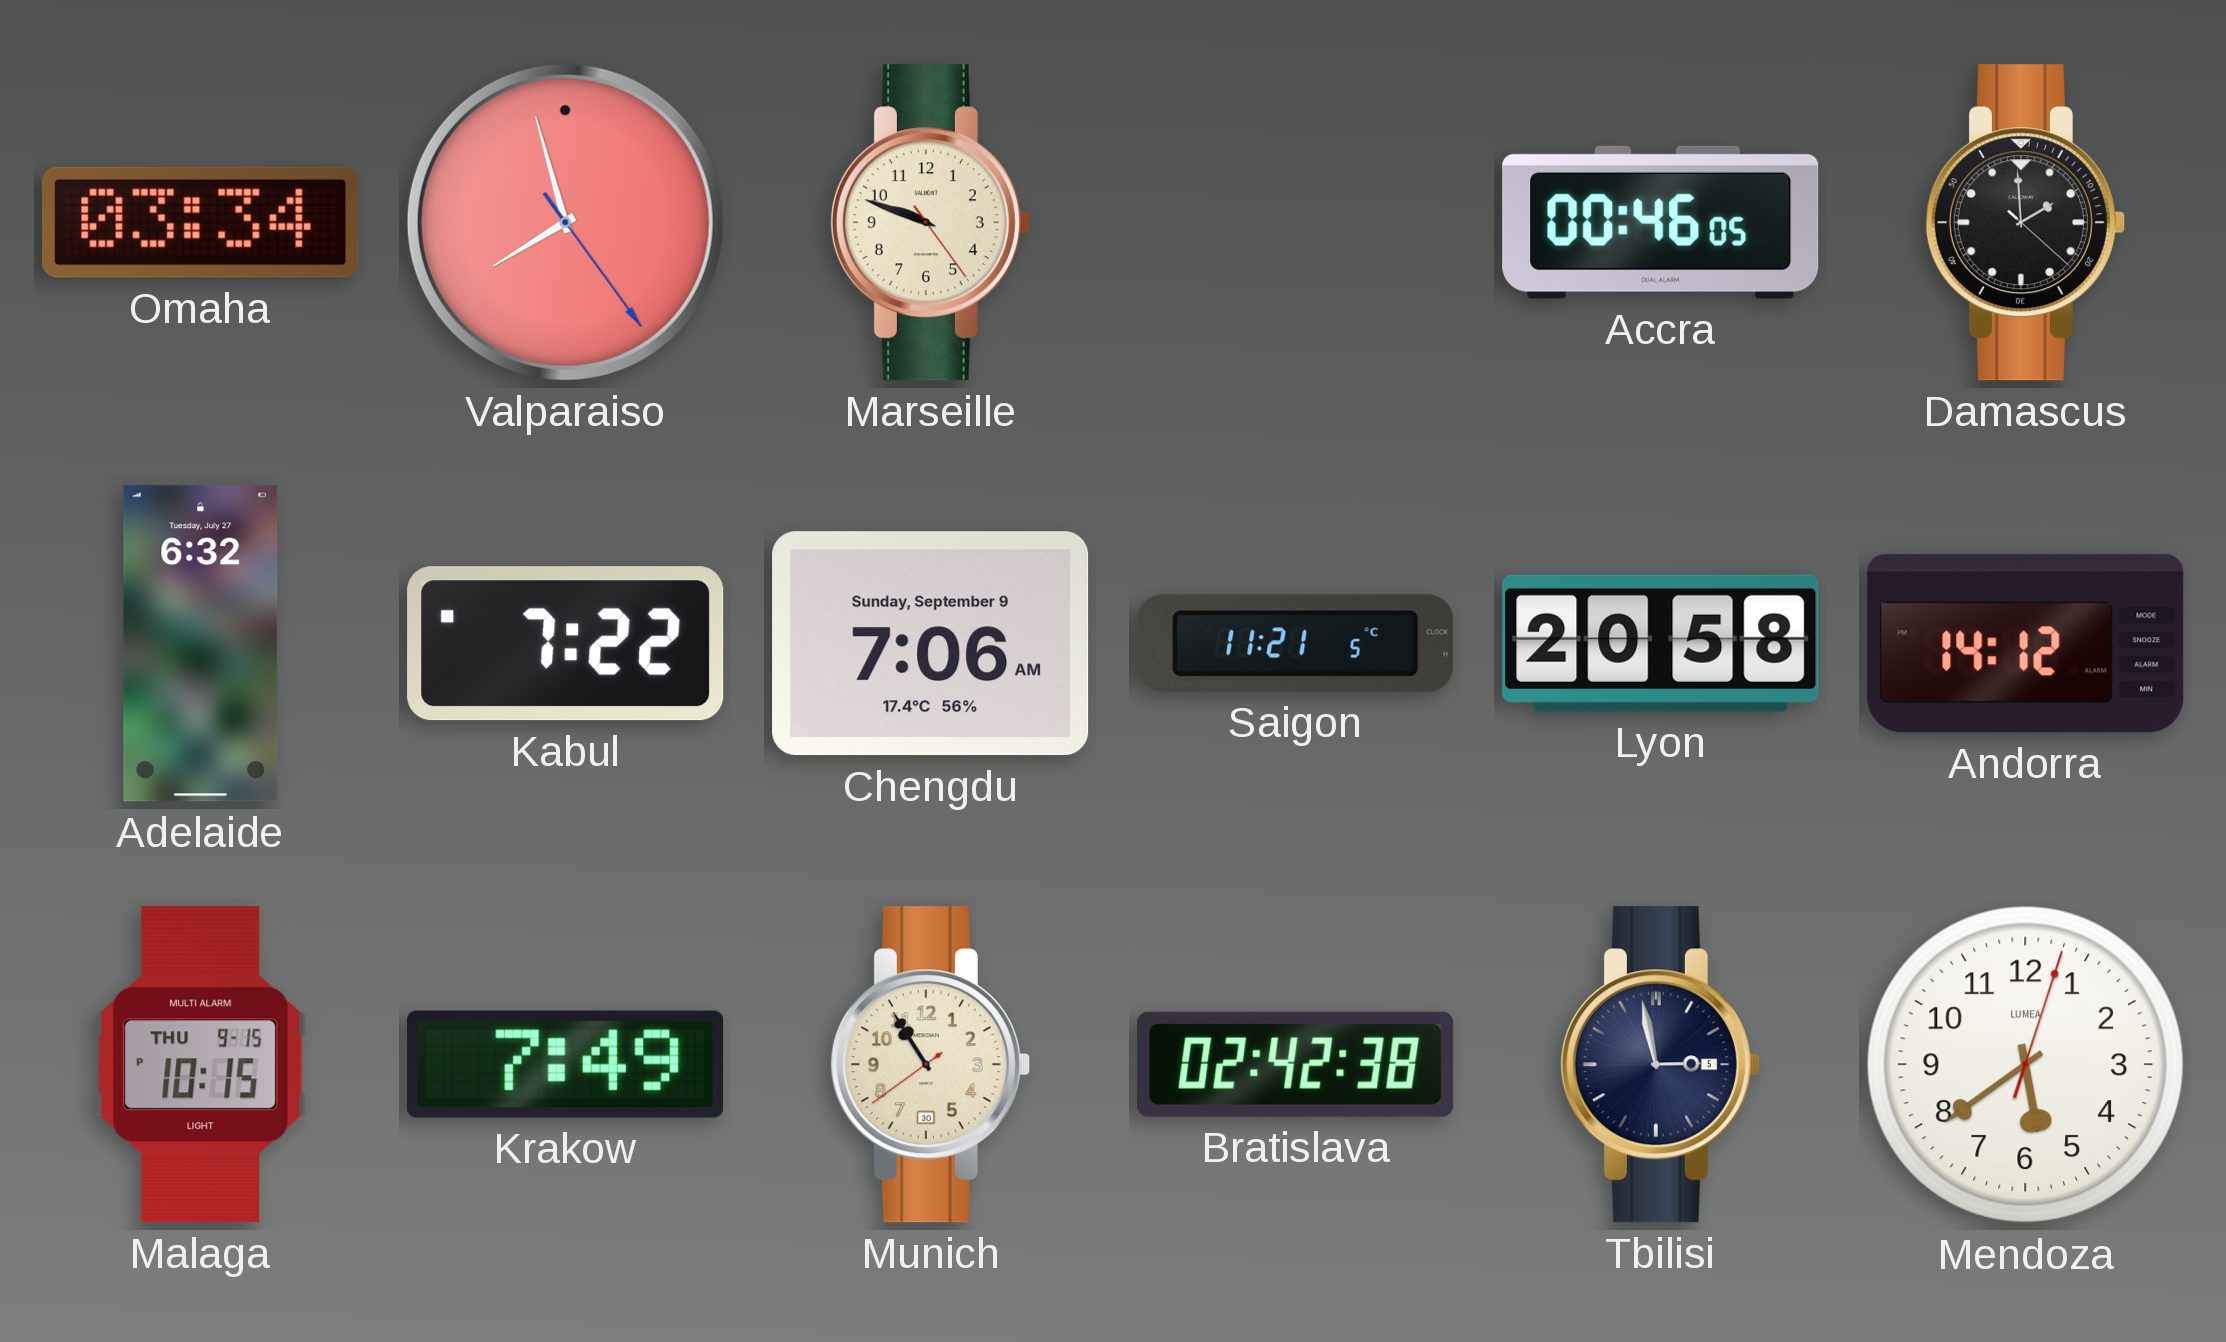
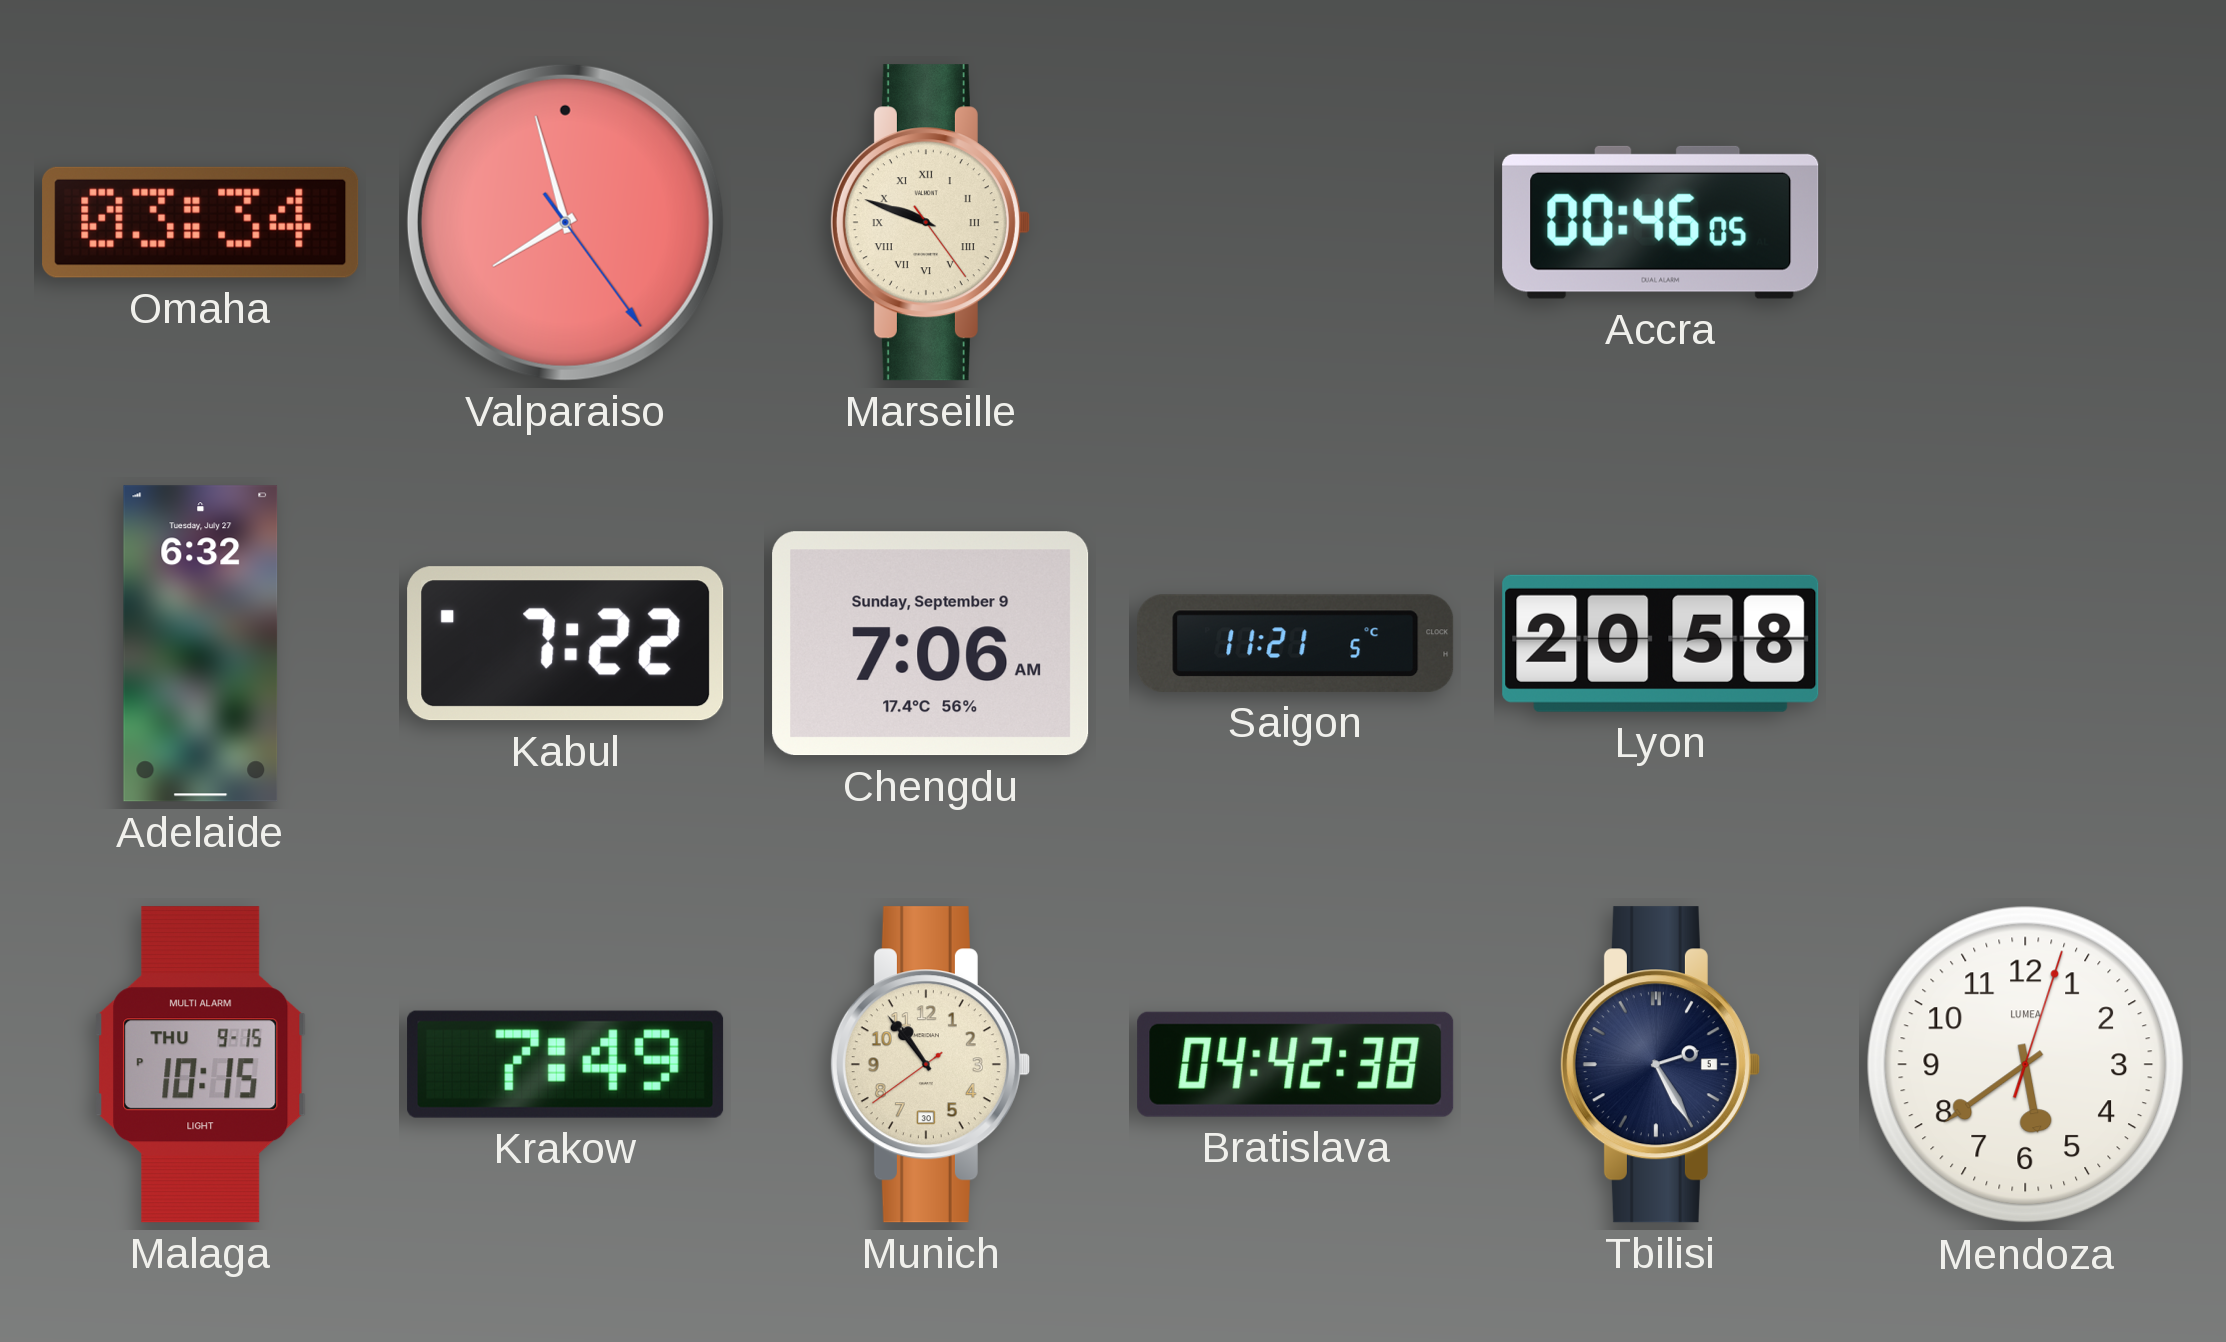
Marseille numerals: Arabic -> Roman
Damascus: 1:59 -> none
Andorra: 14:12 -> none
Munich: 10:54 -> 10:53
Bratislava: 02:42 -> 04:42
Tbilisi: 2:58 -> 2:25
